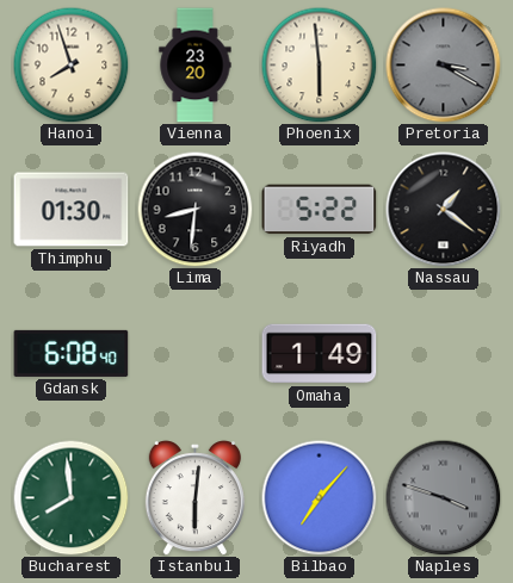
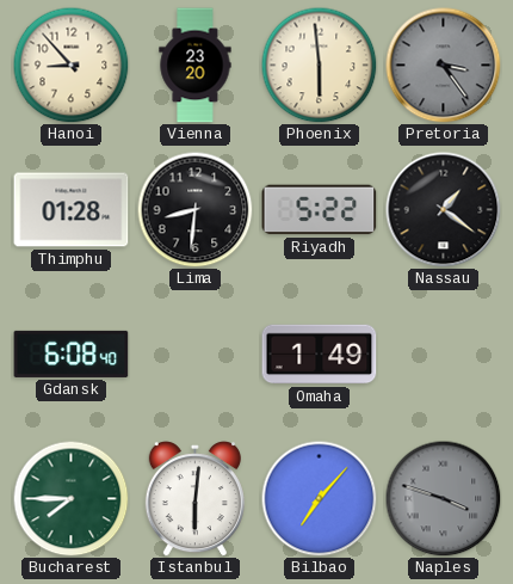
Hanoi: 7:57 -> 8:53
Pretoria: 3:20 -> 3:24
Thimphu: 01:30 -> 01:28
Bucharest: 7:59 -> 7:45
